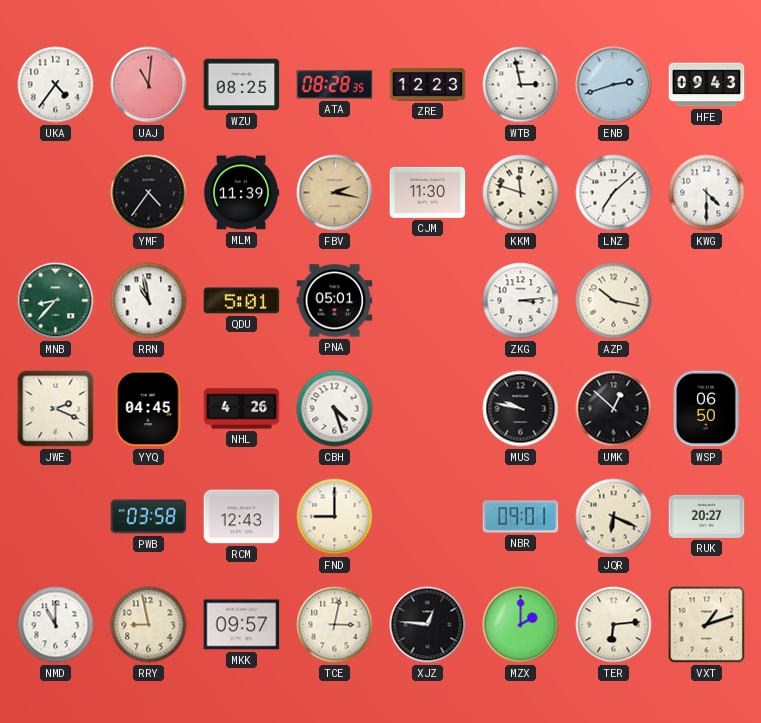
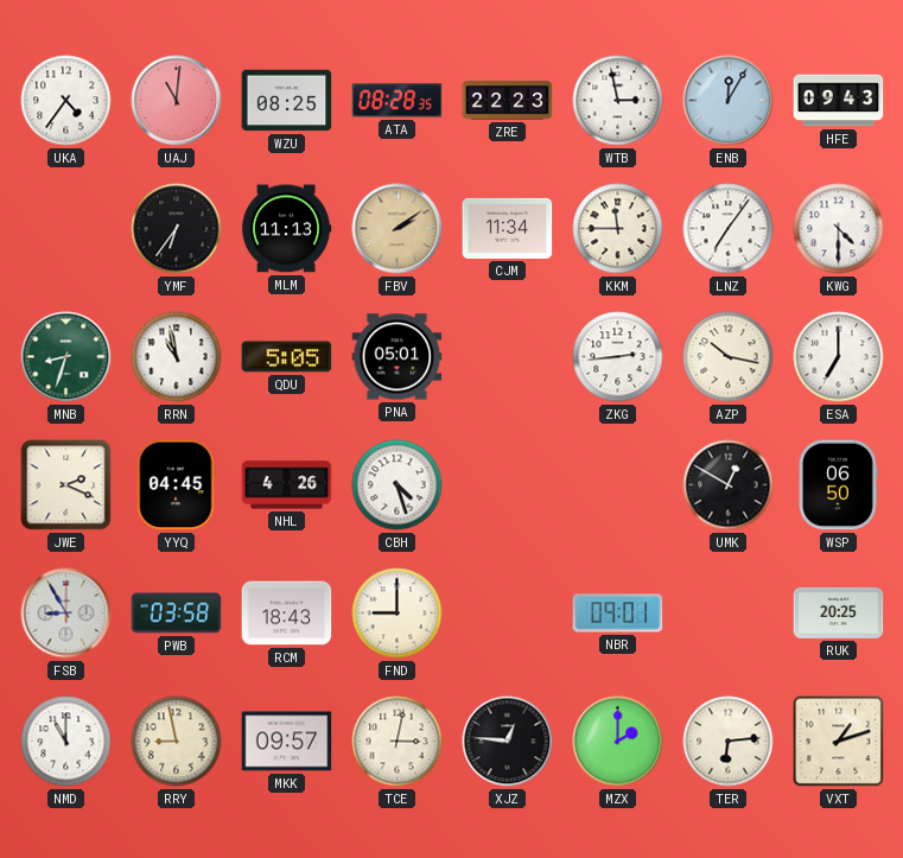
ZRE: 12:23 -> 22:23
ENB: 2:42 -> 12:05
YMF: 4:36 -> 6:36
MLM: 11:39 -> 11:13
FBV: 2:17 -> 2:09
CJM: 11:30 -> 11:34
KKM: 11:48 -> 11:45
LNZ: 7:08 -> 7:06
MNB: 8:37 -> 8:33
QDU: 5:01 -> 5:05
ZKG: 3:14 -> 2:44
ESA: none -> 7:00
MUS: 9:47 -> none
UMK: 12:52 -> 12:50
FSB: none -> 8:55
RCM: 12:43 -> 18:43
JQR: 6:19 -> none
RUK: 20:27 -> 20:25
